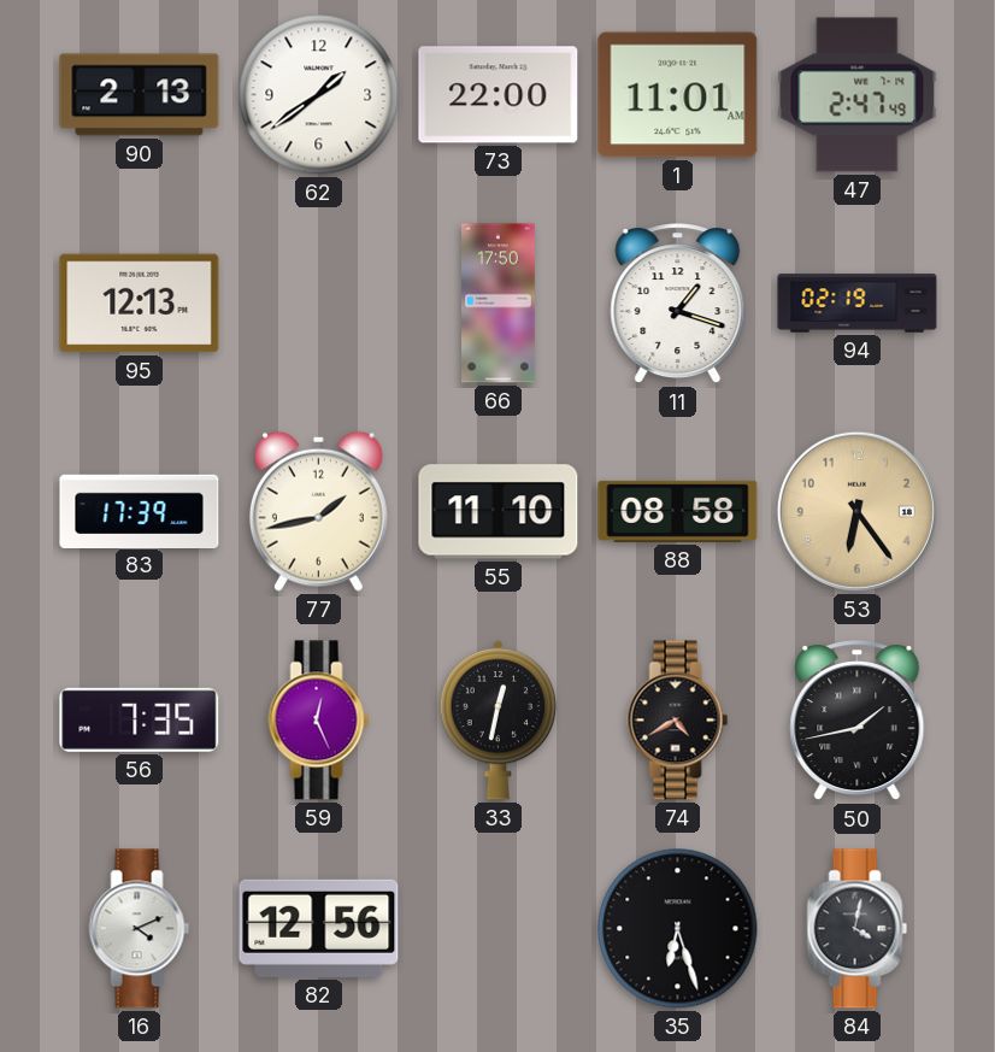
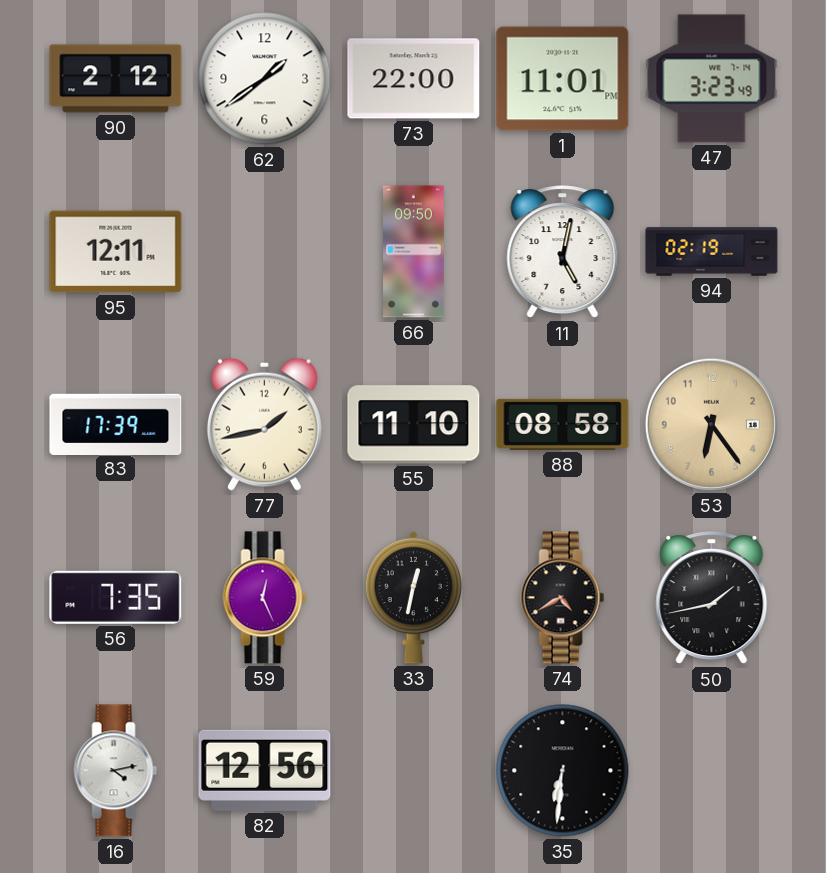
90: 2:13 -> 2:12
1: 11:01 AM -> 11:01 PM
47: 2:47 -> 3:23
95: 12:13 -> 12:11
66: 17:50 -> 09:50
11: 1:18 -> 5:02
16: 4:11 -> 4:13
35: 6:27 -> 6:31
84: 4:02 -> none
